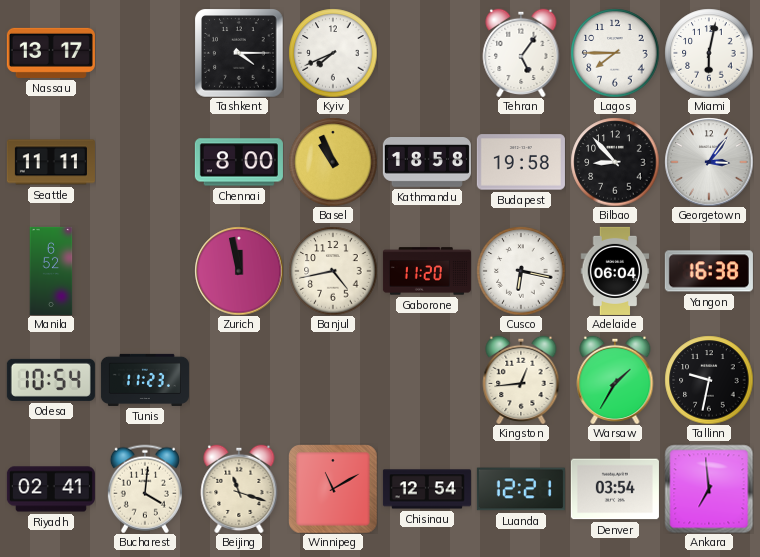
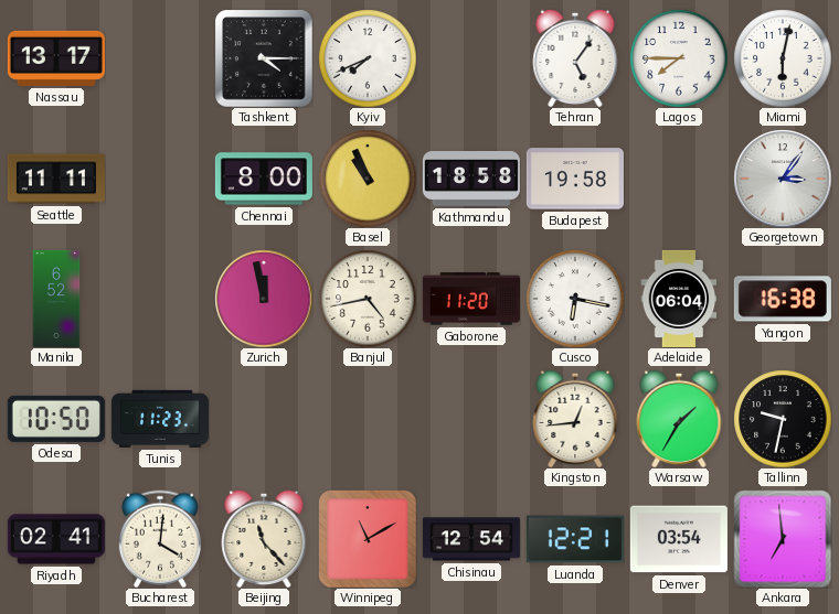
Bilbao: 8:53 -> none
Odesa: 10:54 -> 10:50
Beijing: 11:18 -> 11:23
